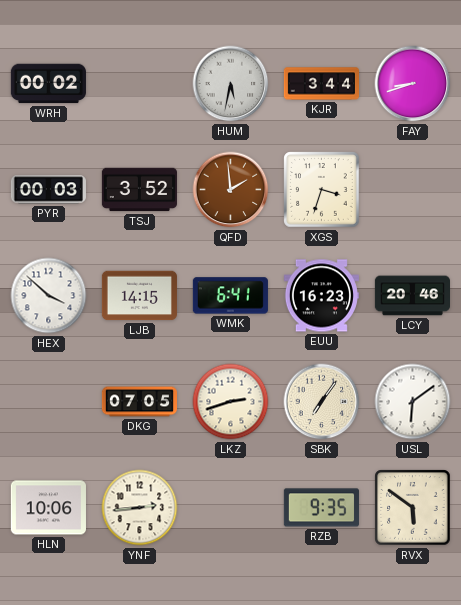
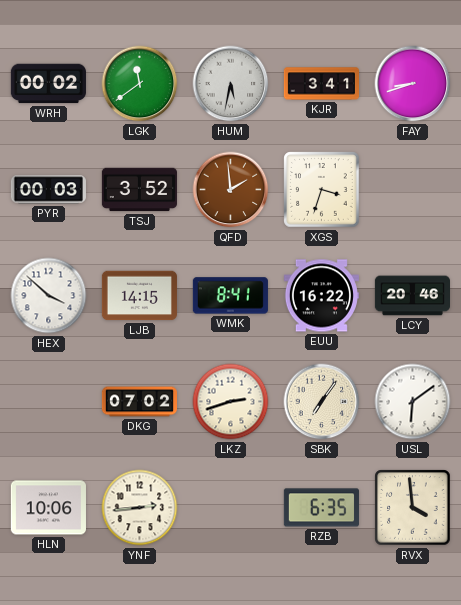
LGK: none -> 11:39
KJR: 3:44 -> 3:41
WMK: 6:41 -> 8:41
EUU: 16:23 -> 16:22
DKG: 07:05 -> 07:02
RZB: 9:35 -> 6:35
RVX: 5:51 -> 3:59
